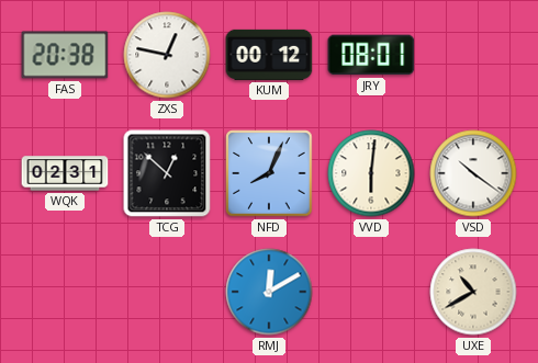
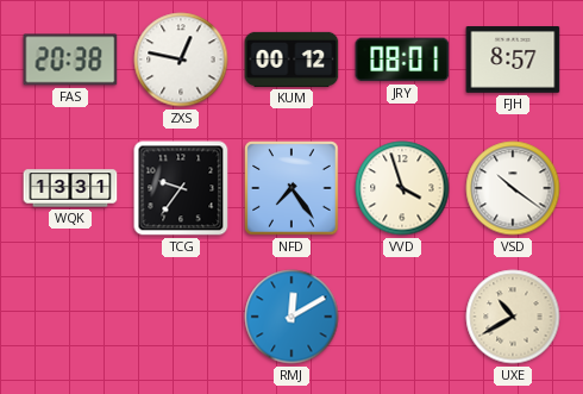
FJH: none -> 8:57
WQK: 02:31 -> 13:31
TCG: 12:52 -> 9:36
NFD: 8:04 -> 7:24
VVD: 6:01 -> 3:57
